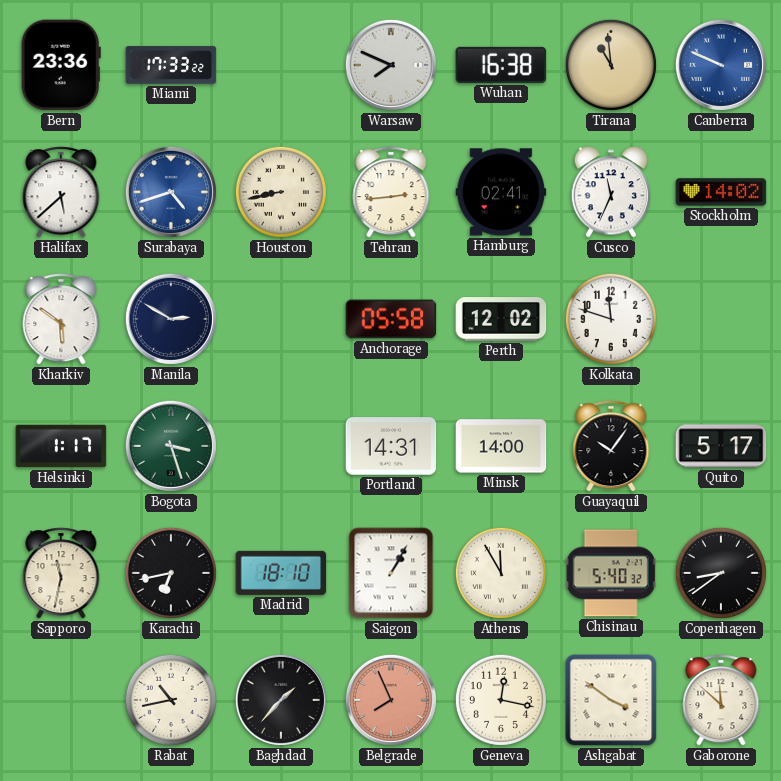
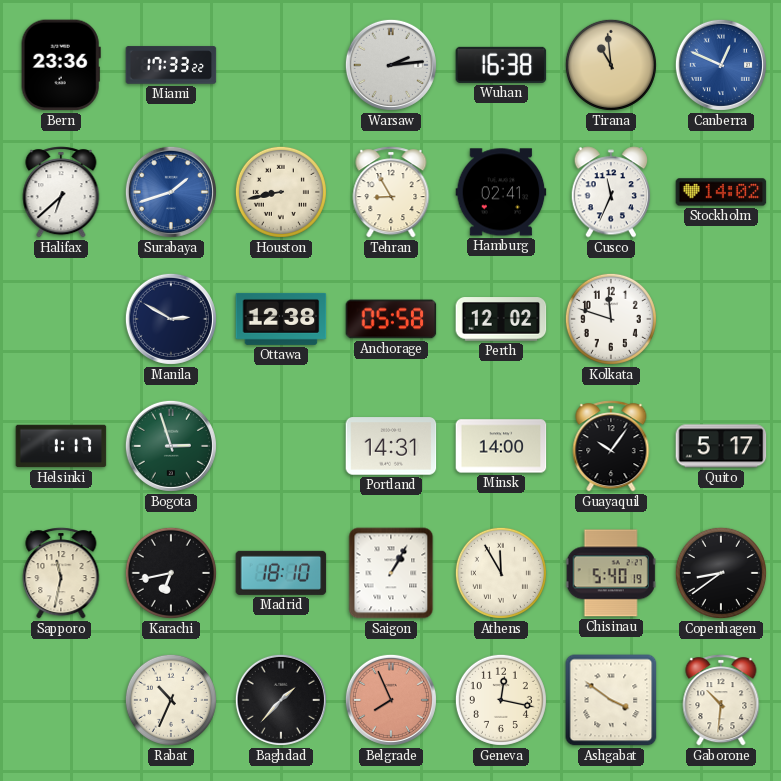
Warsaw: 7:49 -> 2:14
Canberra: 9:49 -> 12:49
Halifax: 5:38 -> 6:38
Surabaya: 4:42 -> 1:42
Tehran: 2:44 -> 8:55
Kharkiv: 5:51 -> none
Ottawa: none -> 12:38
Bogota: 3:27 -> 2:57
Chisinau: 5:40:32 -> 5:40:19
Rabat: 10:43 -> 10:34
Gaborone: 11:52 -> 10:31
